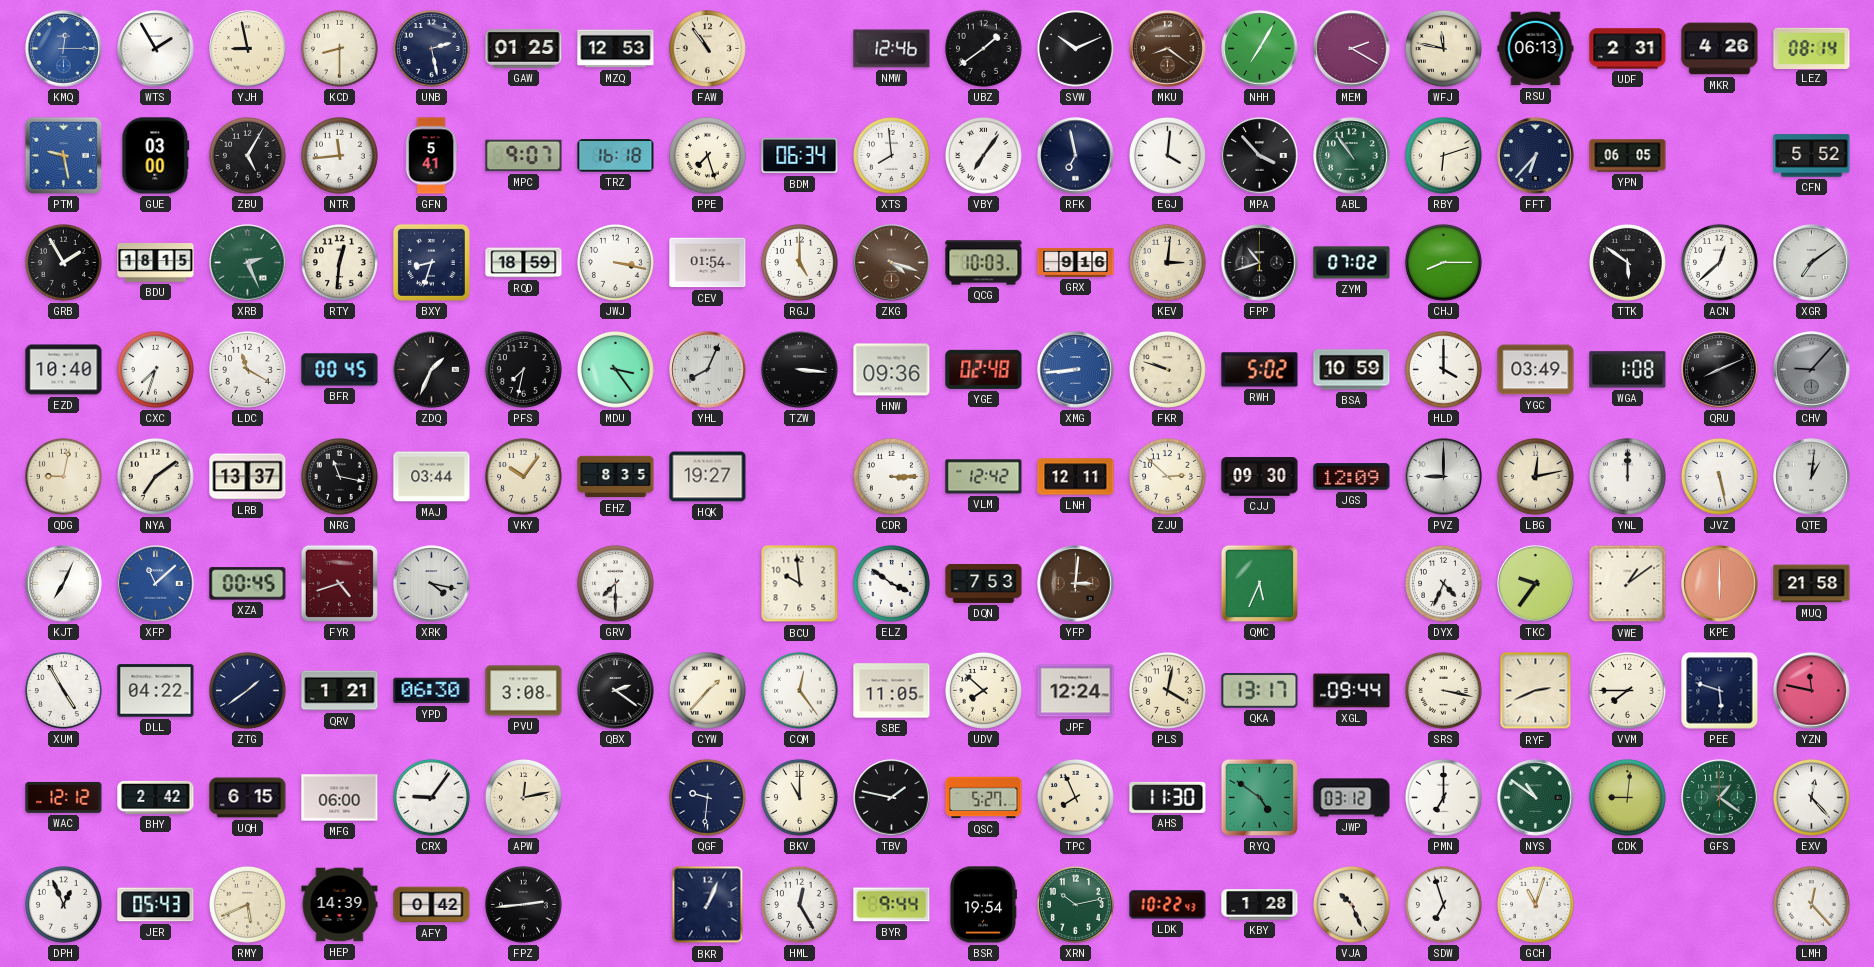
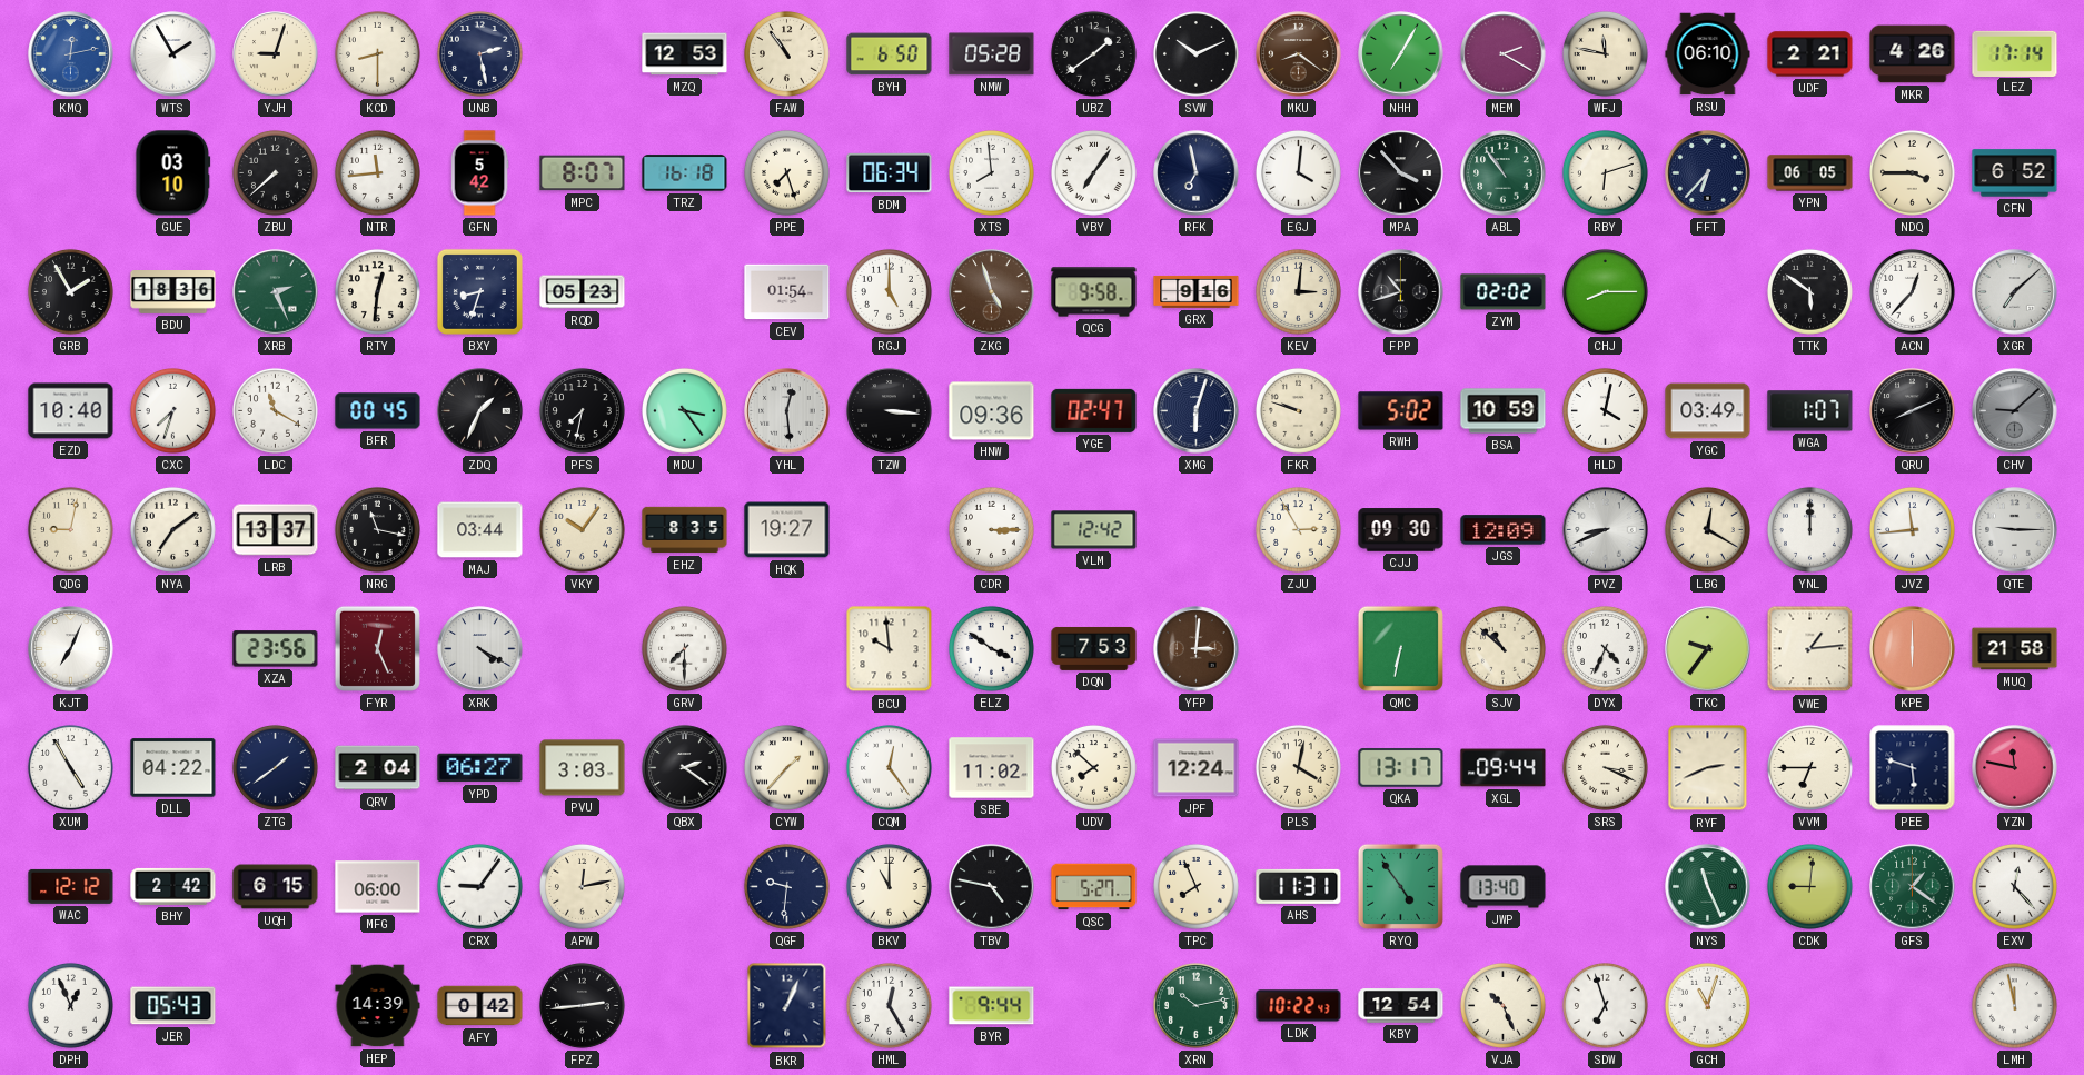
KMQ: 12:15 -> 12:13
YJH: 8:58 -> 9:03
GAW: 01:25 -> none
BYH: none -> 6:50
NMW: 12:46 -> 05:28
RSU: 06:13 -> 06:10
UDF: 2:31 -> 2:21
LEZ: 08:14 -> 17:14
PTM: 9:28 -> none
GUE: 03:00 -> 03:10
ZBU: 5:05 -> 7:38
GFN: 5:41 -> 5:42
MPC: 9:07 -> 8:07
NDQ: none -> 3:45
CFN: 5:52 -> 6:52
BDU: 18:15 -> 18:36
RQD: 18:59 -> 05:23
JWJ: 3:17 -> none
ZKG: 4:18 -> 4:57
QCG: 10:03 -> 9:58
ZYM: 07:02 -> 02:02
ACN: 12:38 -> 12:37
XGR: 7:09 -> 7:08
YHL: 8:04 -> 12:29
YGE: 02:48 -> 02:47
XMG: 8:44 -> 6:03
XMG dial: blue -> navy
HLD: 4:00 -> 4:02
WGA: 1:08 -> 1:07
CHV: 9:07 -> 9:08
LNH: 12:11 -> none
ZJU: 2:52 -> 2:55
PVZ: 9:00 -> 8:41
LBG: 12:13 -> 12:20
JVZ: 5:28 -> 11:44
QTE: 1:01 -> 9:15
XFP: 11:08 -> none
XZA: 00:45 -> 23:56
FYR: 4:42 -> 12:26
XRK: 4:17 -> 4:20
QMC: 5:34 -> 6:32
SJV: none -> 10:52
VWE: 1:09 -> 1:14
QRV: 1:21 -> 2:04
YPD: 06:30 -> 06:27
PVU: 3:08 -> 3:03
SBE: 11:05 -> 11:02
SRS: 3:17 -> 3:19
VVM: 7:45 -> 6:45
TBV: 1:47 -> 4:47
AHS: 11:30 -> 11:31
RYQ: 4:51 -> 4:54
JWP: 03:12 -> 13:40
PMN: 7:00 -> none
NYS: 10:51 -> 11:26
RMY: 5:41 -> none
BSR: 19:54 -> none
KBY: 1:28 -> 12:54
LMH: 12:23 -> 11:58
